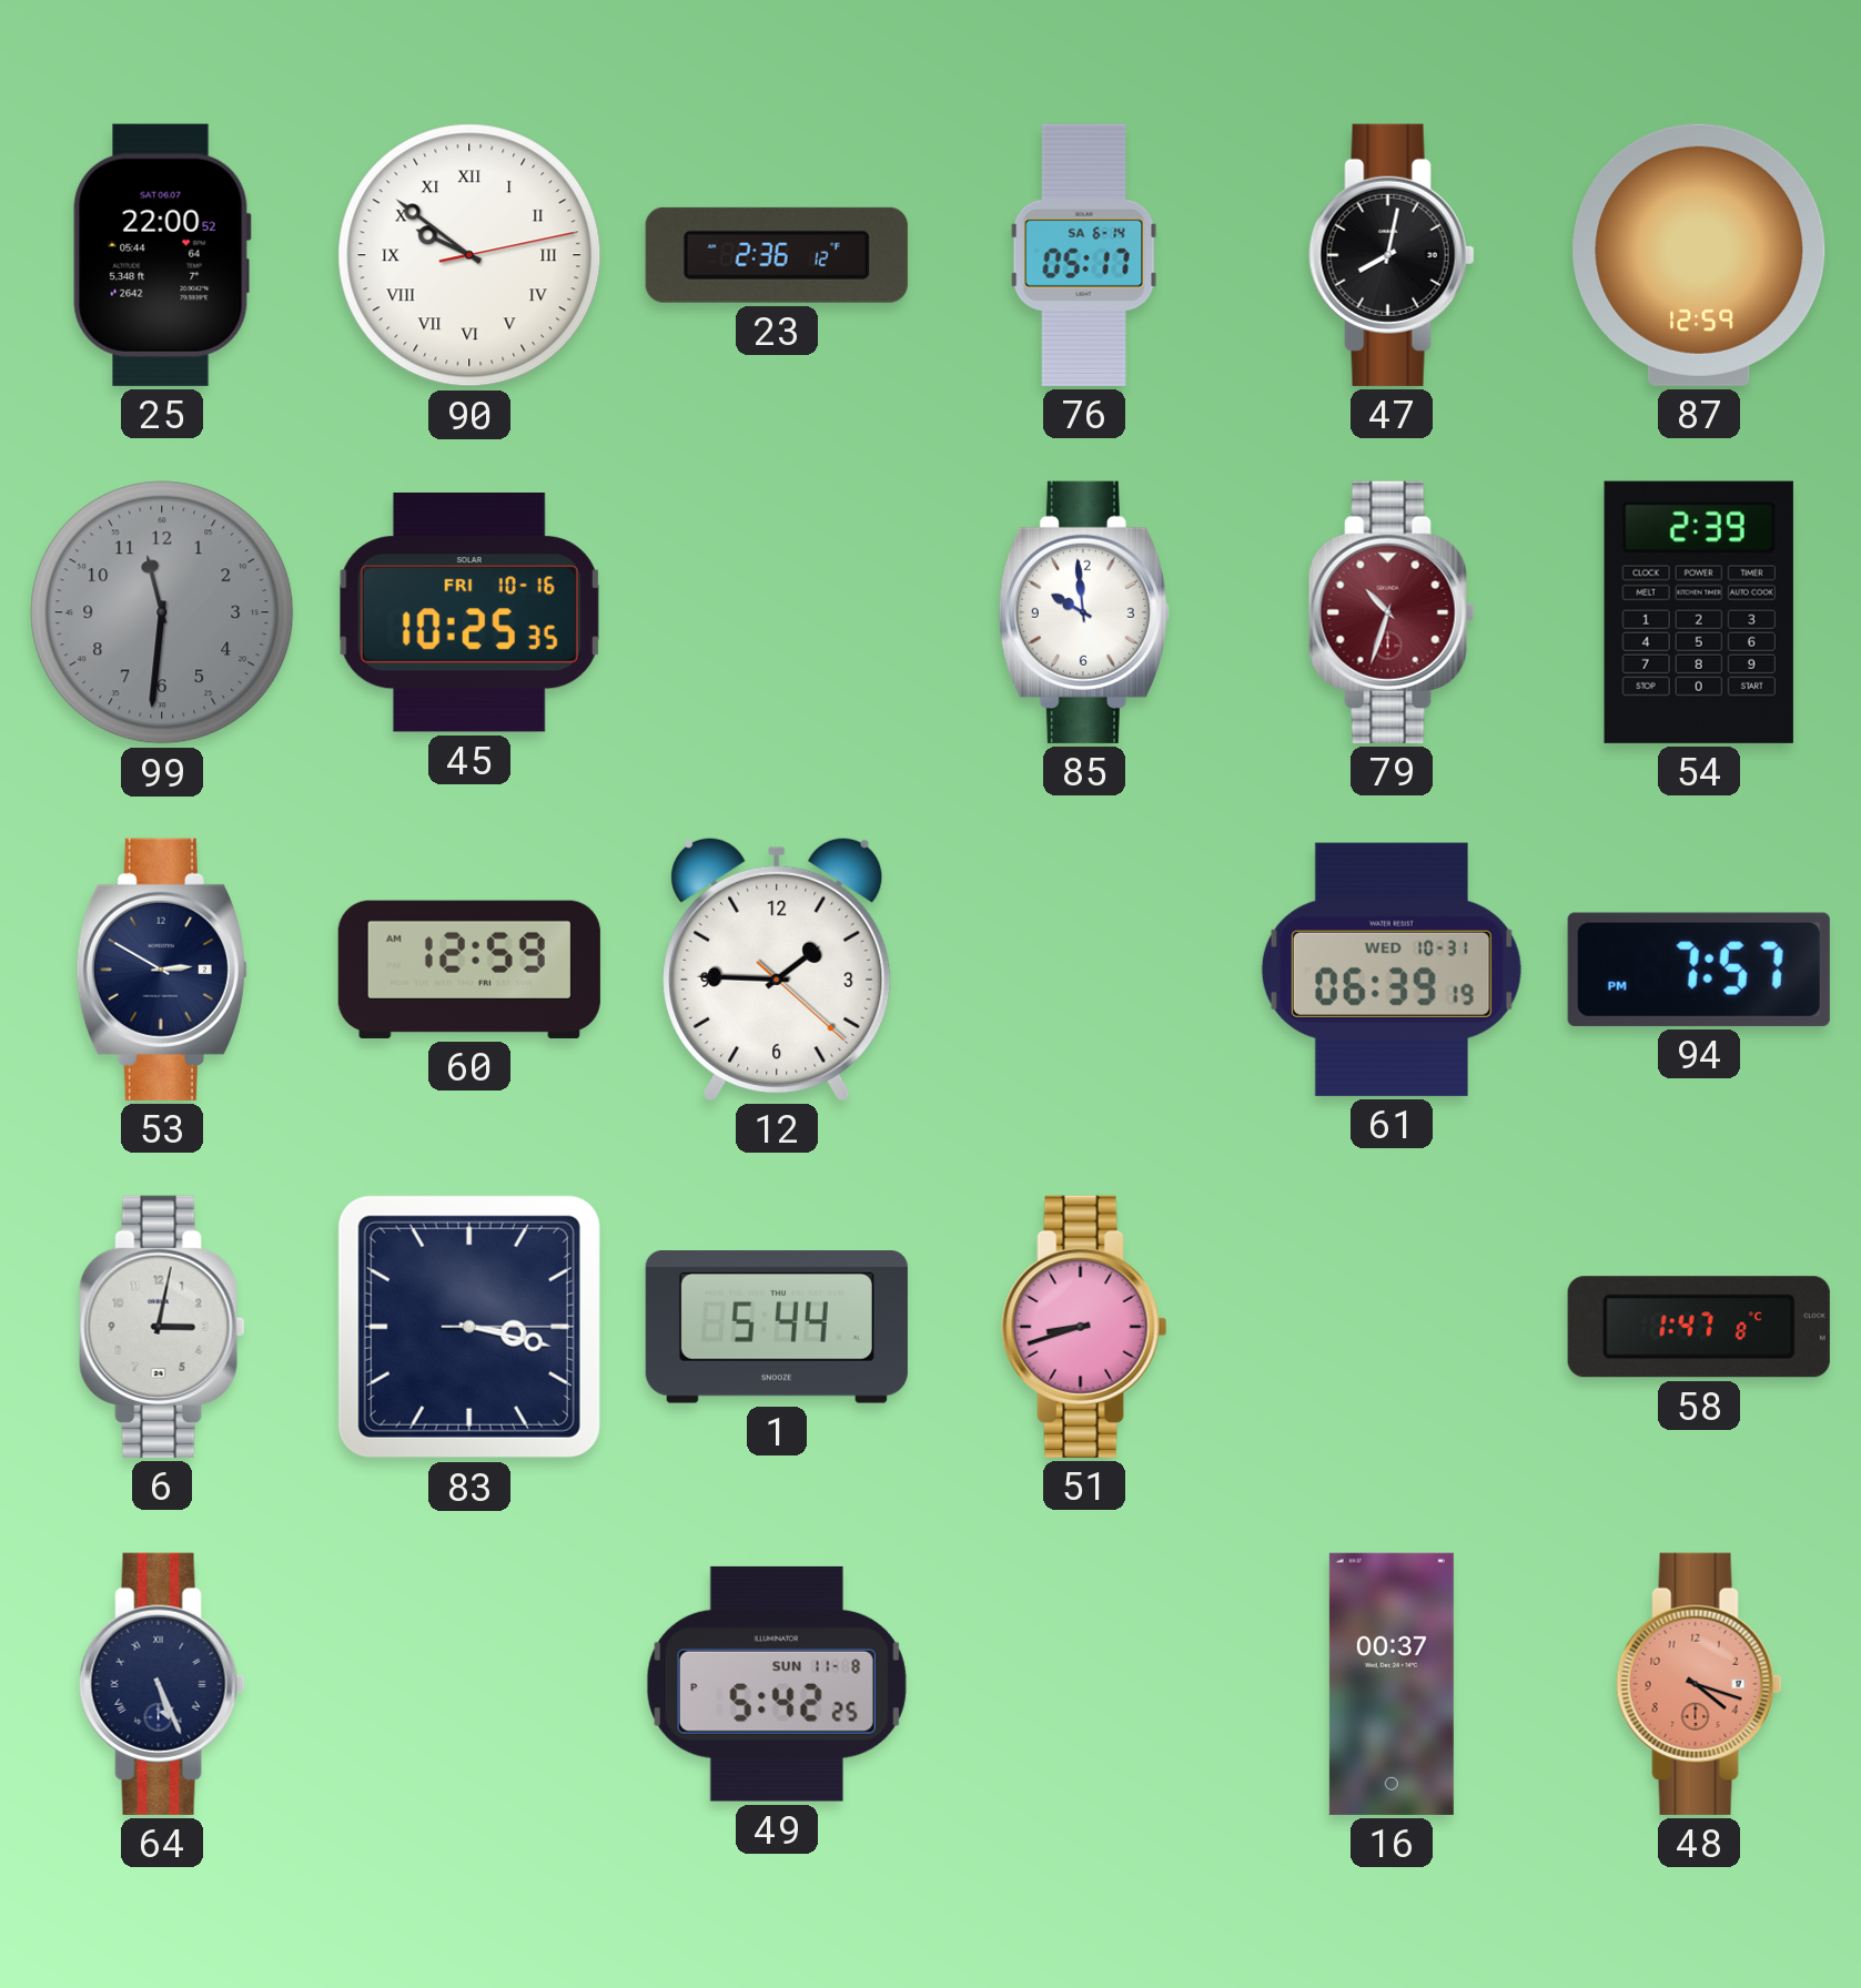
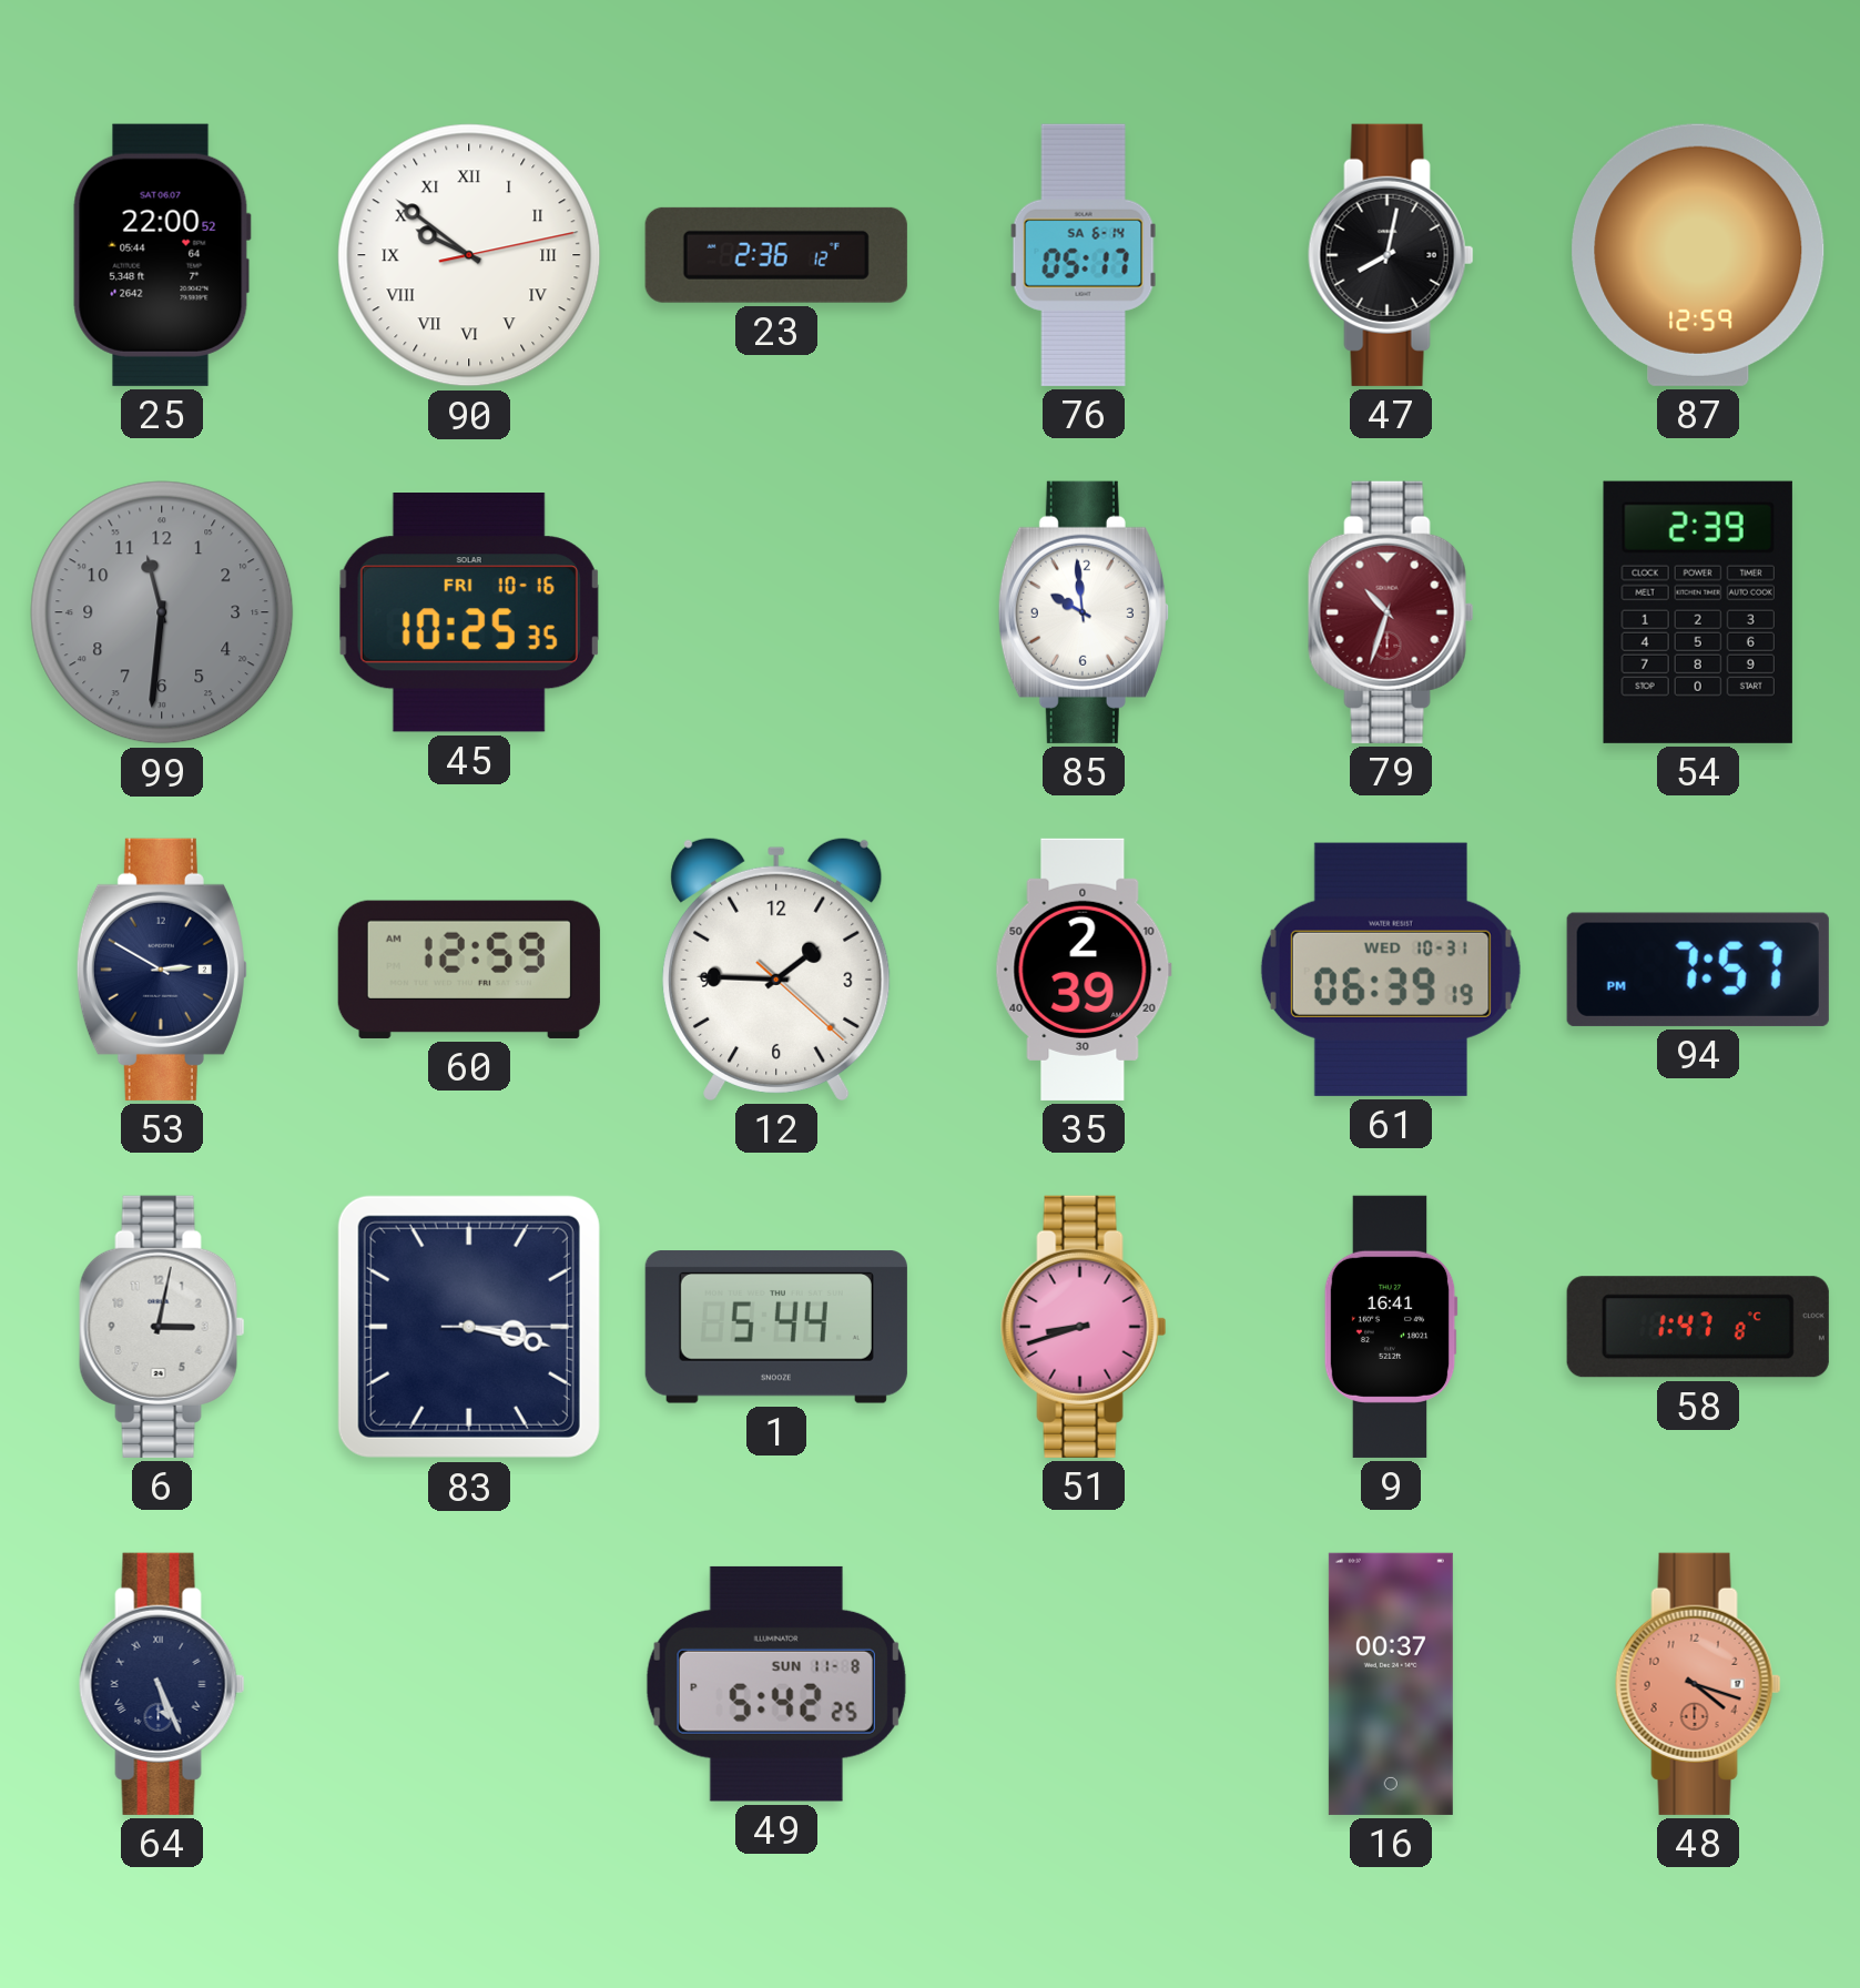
35: none -> 2:39
9: none -> 16:41
